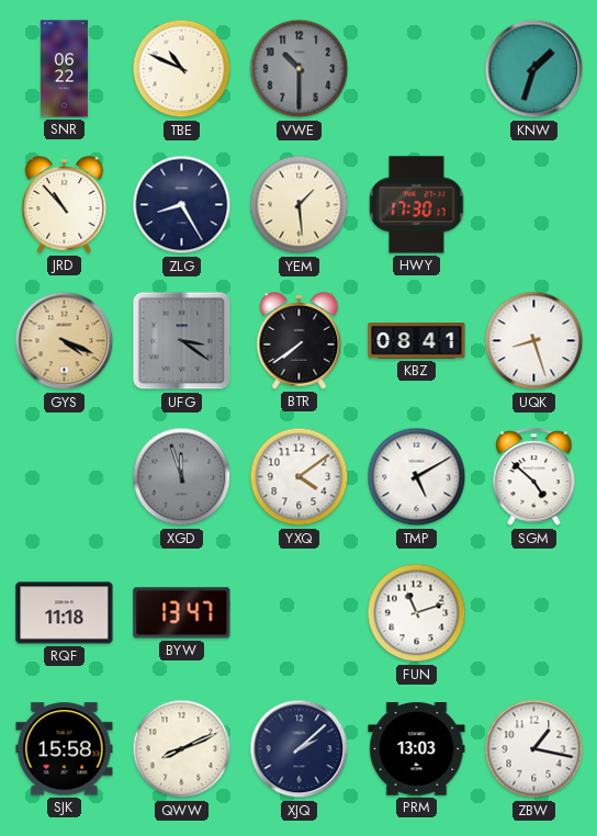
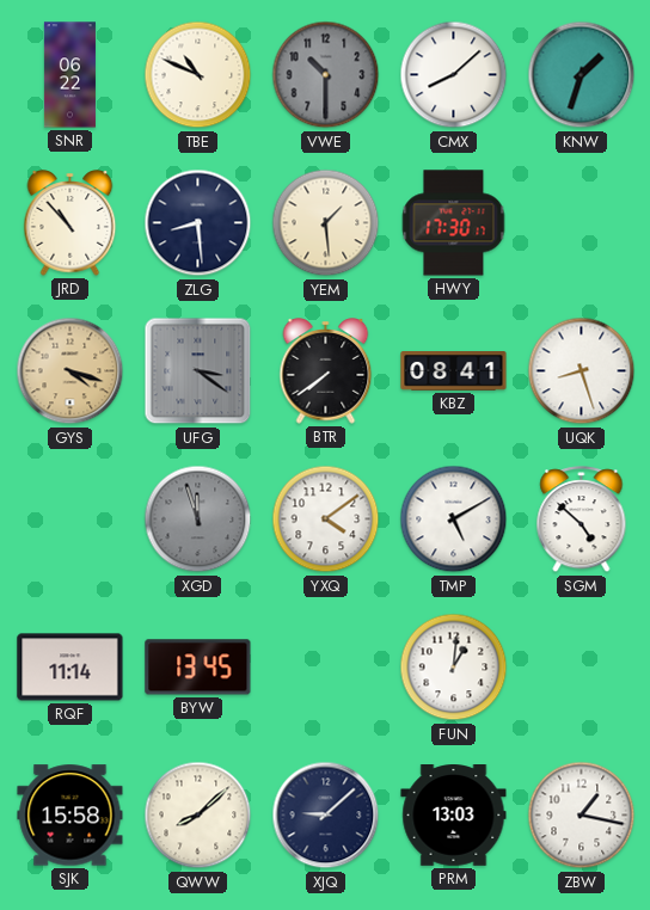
CMX: none -> 8:08
ZLG: 8:25 -> 8:29
GYS: 4:19 -> 4:18
RQF: 11:18 -> 11:14
BYW: 13:47 -> 13:45
FUN: 11:12 -> 1:01
QWW: 8:11 -> 8:08
XJQ: 2:08 -> 9:08
